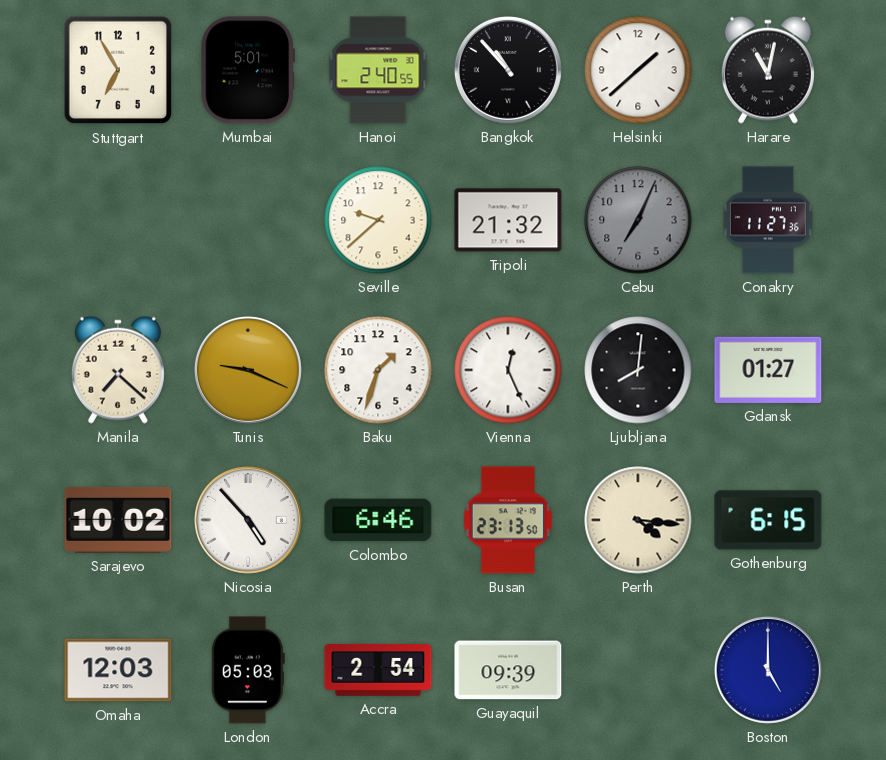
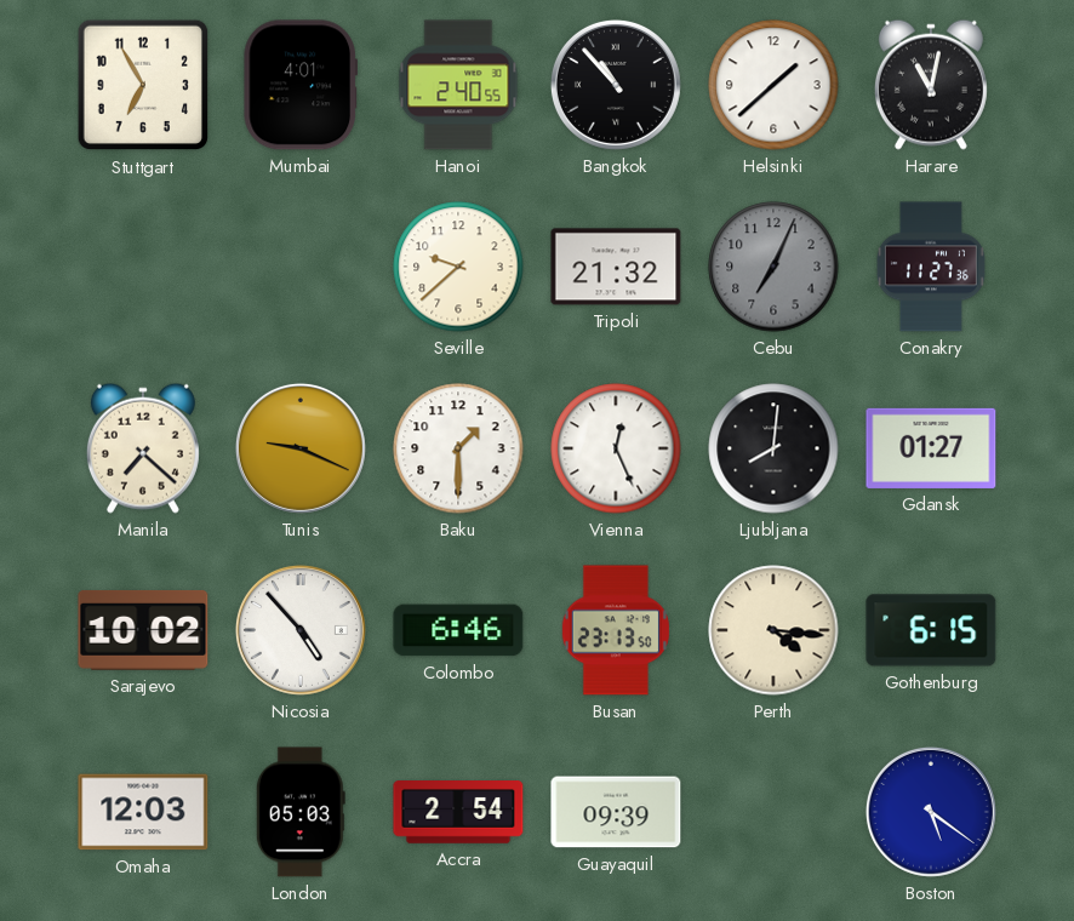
Mumbai: 5:01 -> 4:01
Baku: 1:33 -> 1:30
Boston: 5:00 -> 5:21
